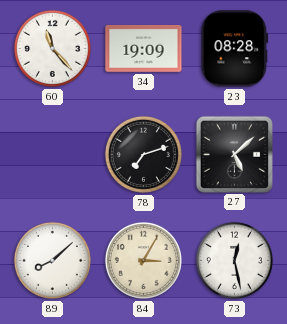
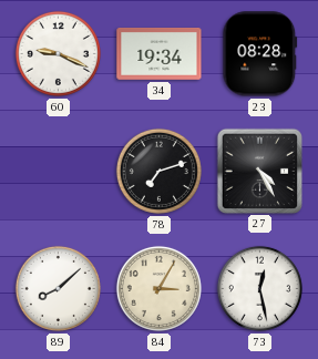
60: 11:23 -> 9:19
34: 19:09 -> 19:34
27: 5:08 -> 4:25
